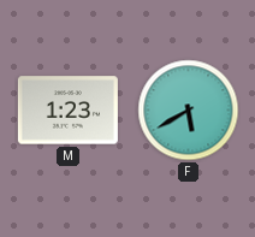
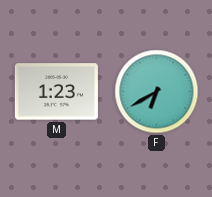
F: 5:40 -> 6:40
